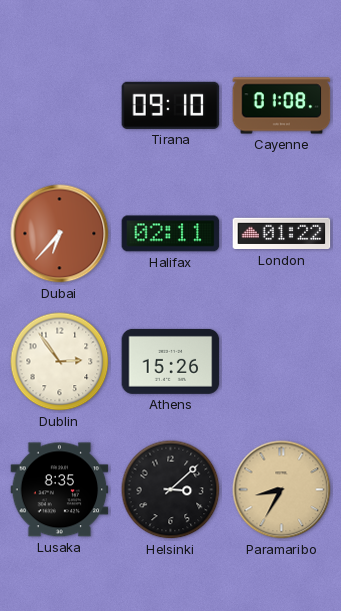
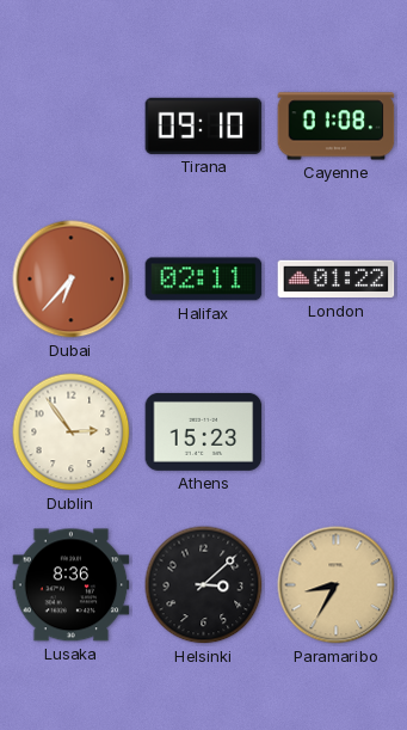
Athens: 15:26 -> 15:23
Lusaka: 8:35 -> 8:36
